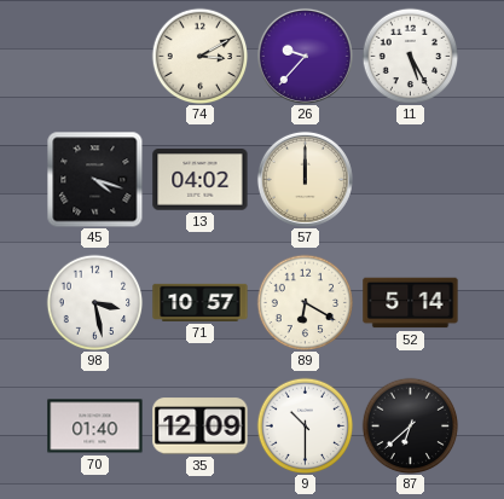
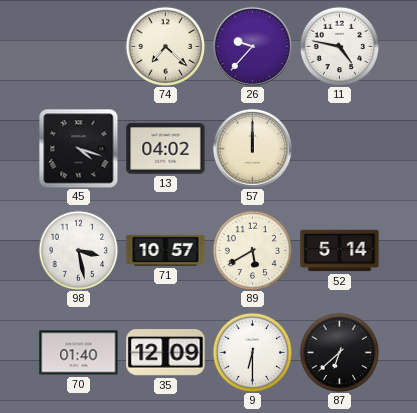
74: 3:10 -> 7:22
11: 5:25 -> 4:47
89: 6:20 -> 5:40
9: 10:30 -> 6:30
